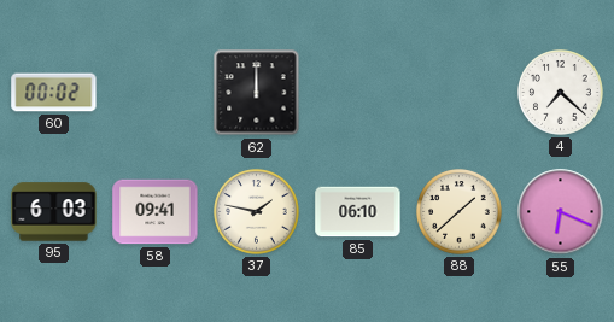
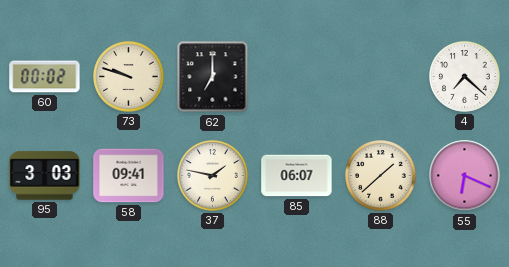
73: none -> 9:48
62: 12:00 -> 7:00
95: 6:03 -> 3:03
85: 06:10 -> 06:07
